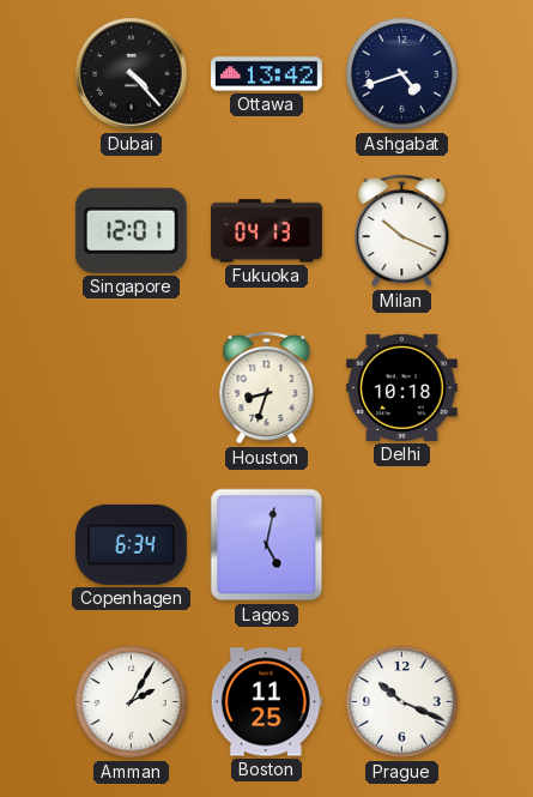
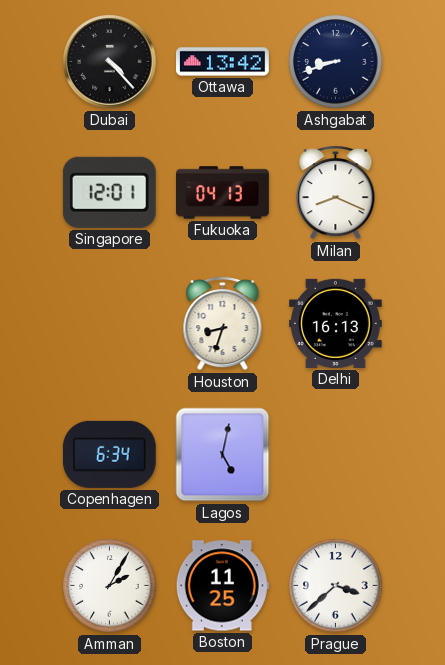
Ashgabat: 4:42 -> 8:42
Milan: 10:19 -> 8:19
Delhi: 10:18 -> 16:13
Prague: 10:19 -> 3:38
